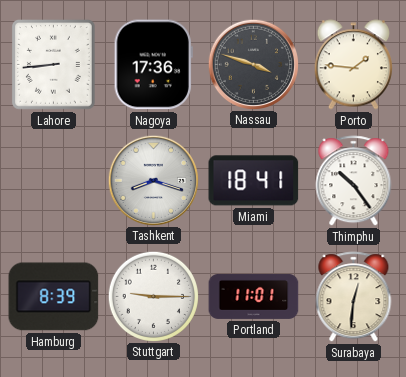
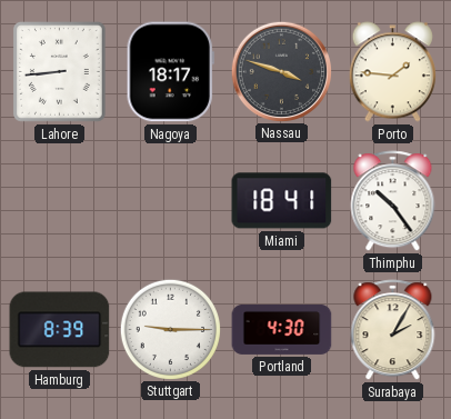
Nagoya: 17:36 -> 18:17
Tashkent: 8:18 -> none
Portland: 11:01 -> 4:30
Surabaya: 12:31 -> 2:05
